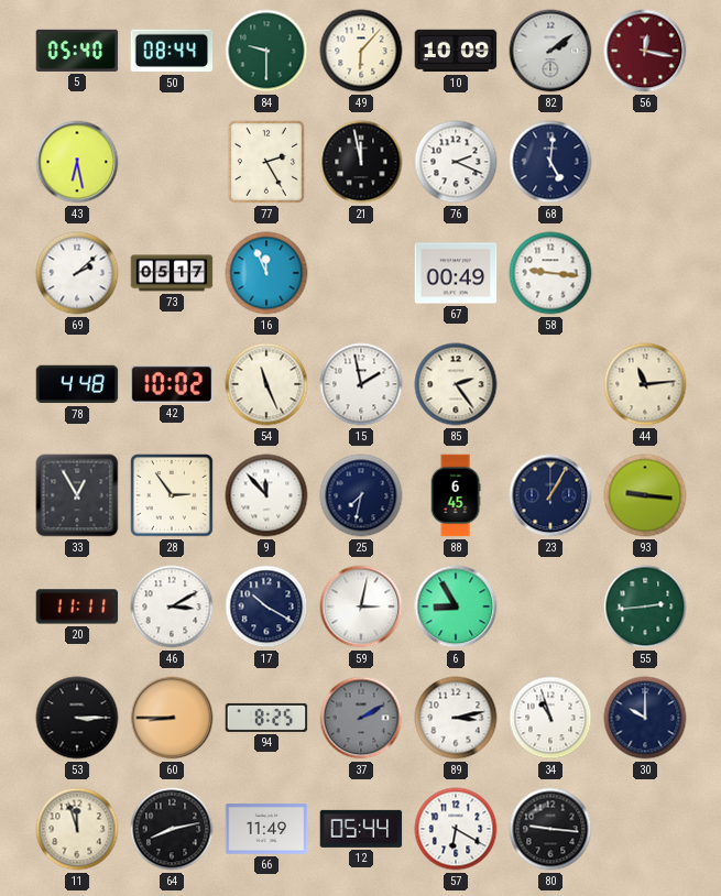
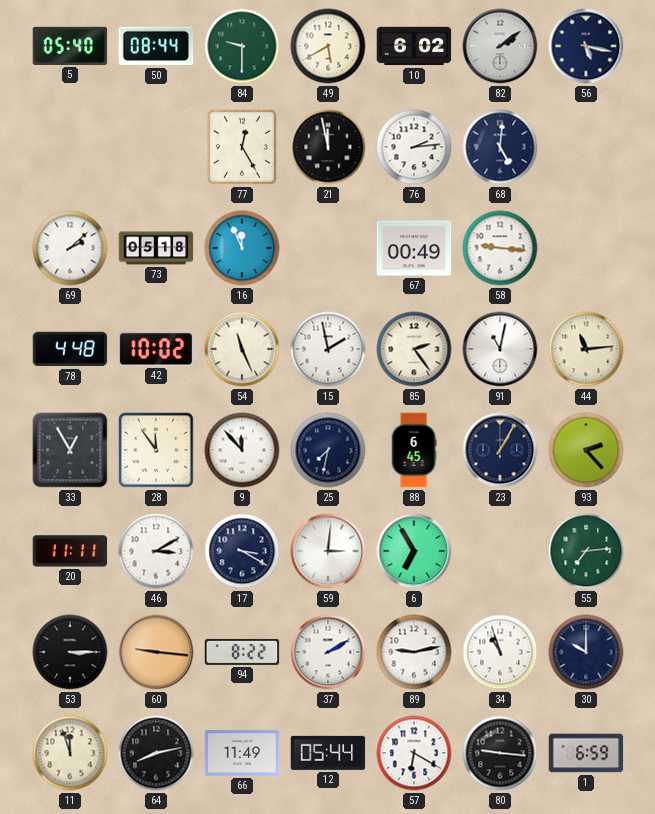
49: 6:07 -> 5:40
10: 10:09 -> 6:02
56: 12:17 -> 5:17
56 dial: burgundy -> navy
43: 6:28 -> none
77: 2:25 -> 12:25
76: 2:19 -> 2:14
73: 05:17 -> 05:18
91: none -> 11:02
28: 2:54 -> 11:54
93: 9:16 -> 2:23
17: 10:20 -> 3:20
59: 3:02 -> 3:01
6: 8:55 -> 6:55
55: 2:44 -> 7:14
60: 8:45 -> 9:16
94: 8:25 -> 8:22
37 dial: grey -> white
89: 3:13 -> 9:13
1: none -> 6:59
